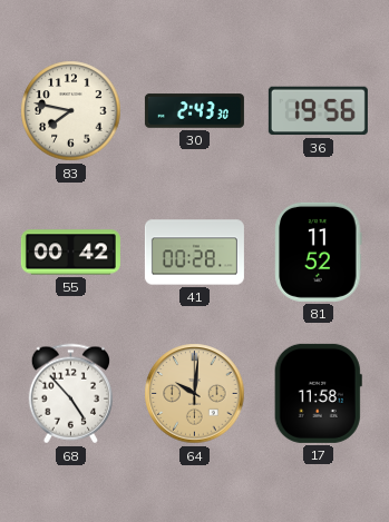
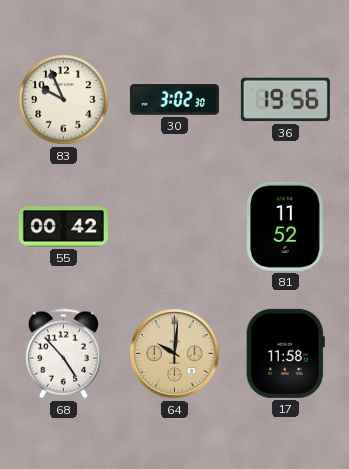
83: 7:47 -> 9:56
30: 2:43 -> 3:02
41: 00:28 -> none
